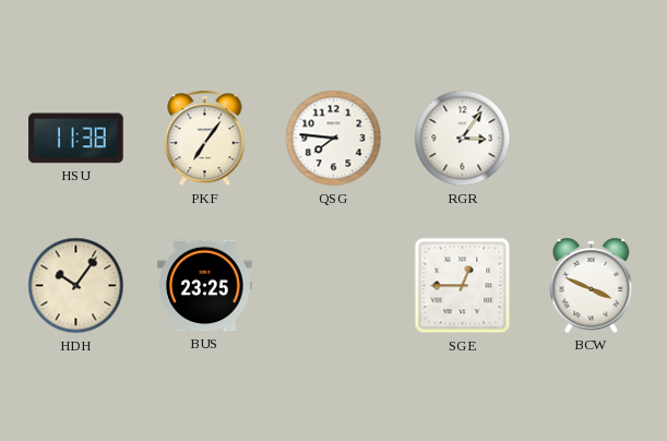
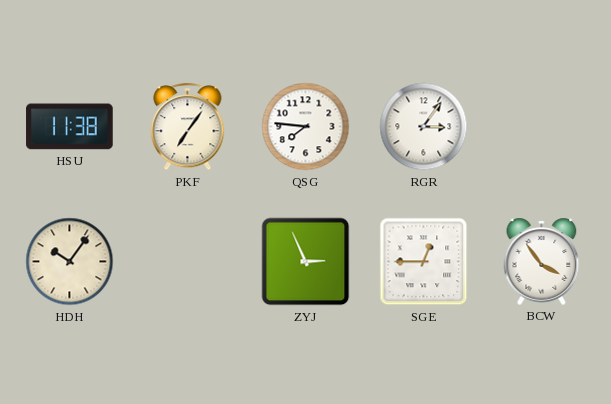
BUS: 23:25 -> none
ZYJ: none -> 2:56
BCW: 3:49 -> 3:54
